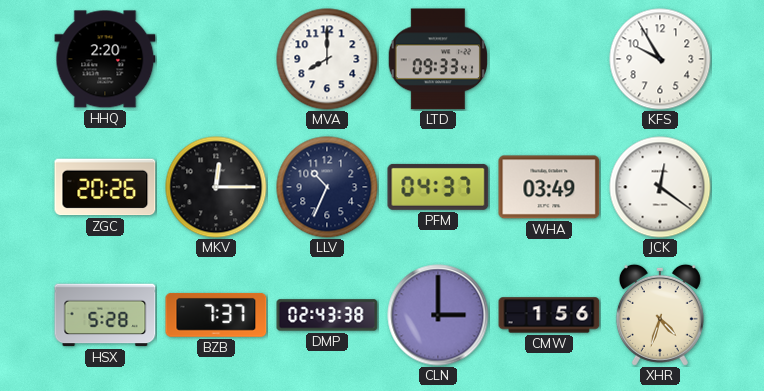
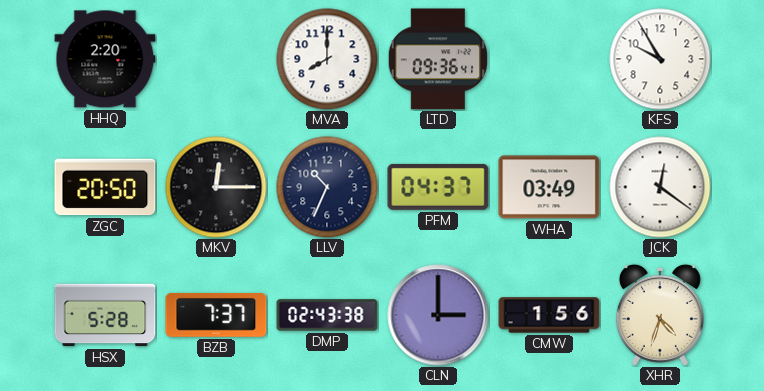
LTD: 09:33 -> 09:36
ZGC: 20:26 -> 20:50
